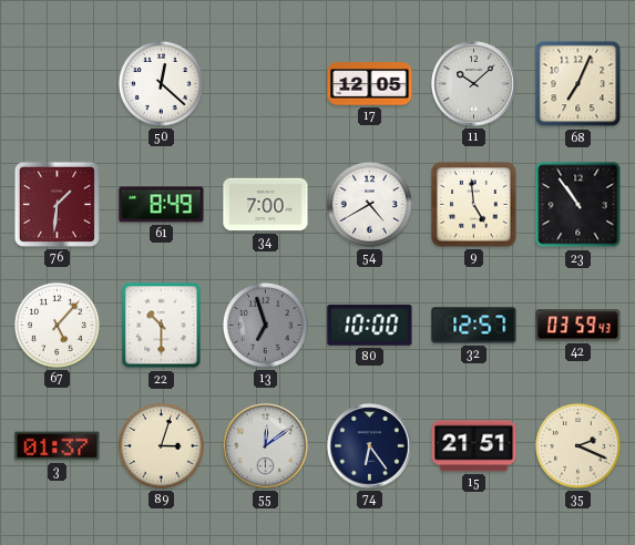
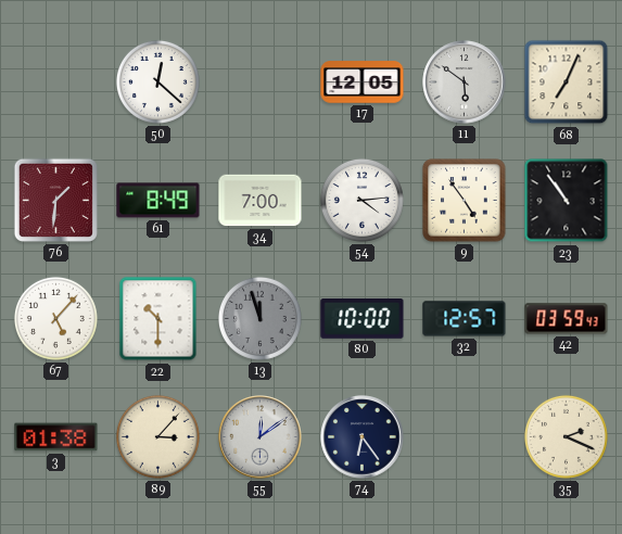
11: 10:08 -> 5:51
54: 4:40 -> 4:14
9: 4:59 -> 4:54
13: 6:57 -> 11:57
3: 01:37 -> 01:38
89: 3:03 -> 3:07
15: 21:51 -> none
